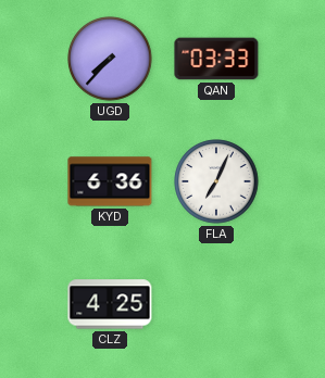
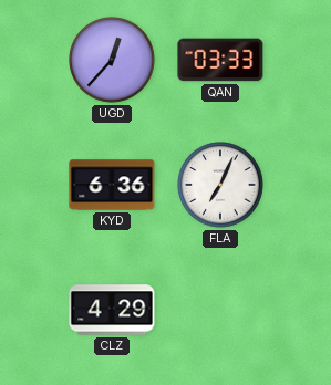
UGD: 7:37 -> 12:37
CLZ: 4:25 -> 4:29
